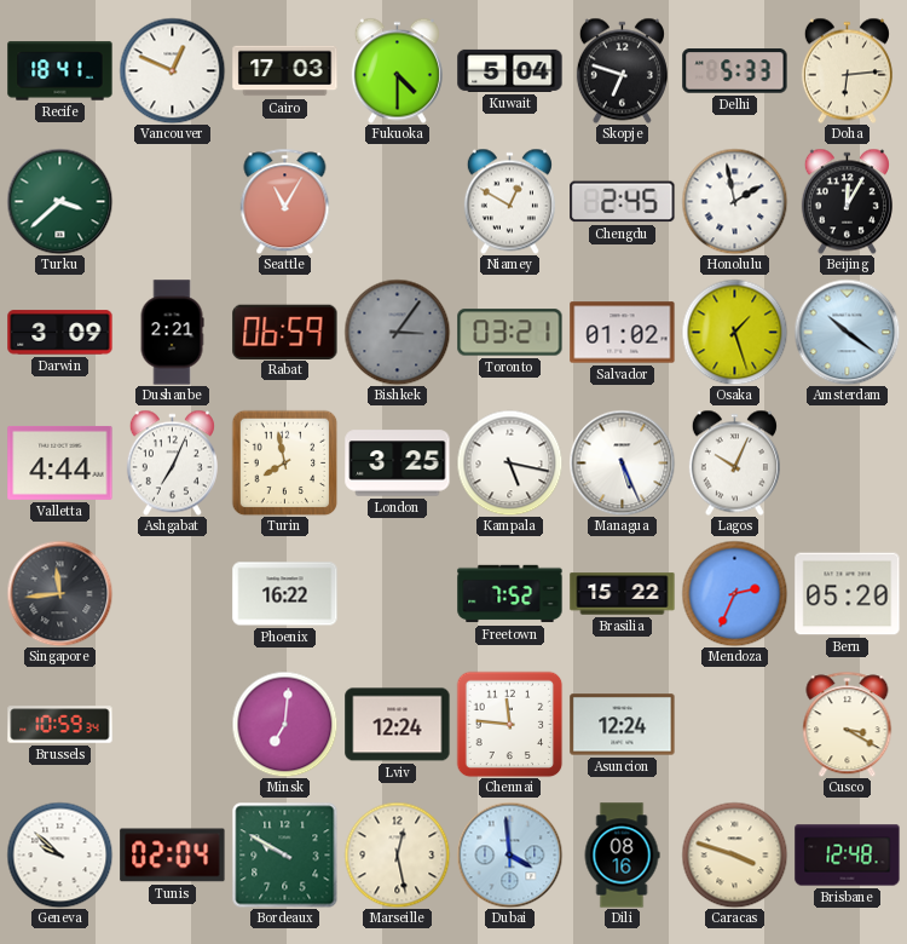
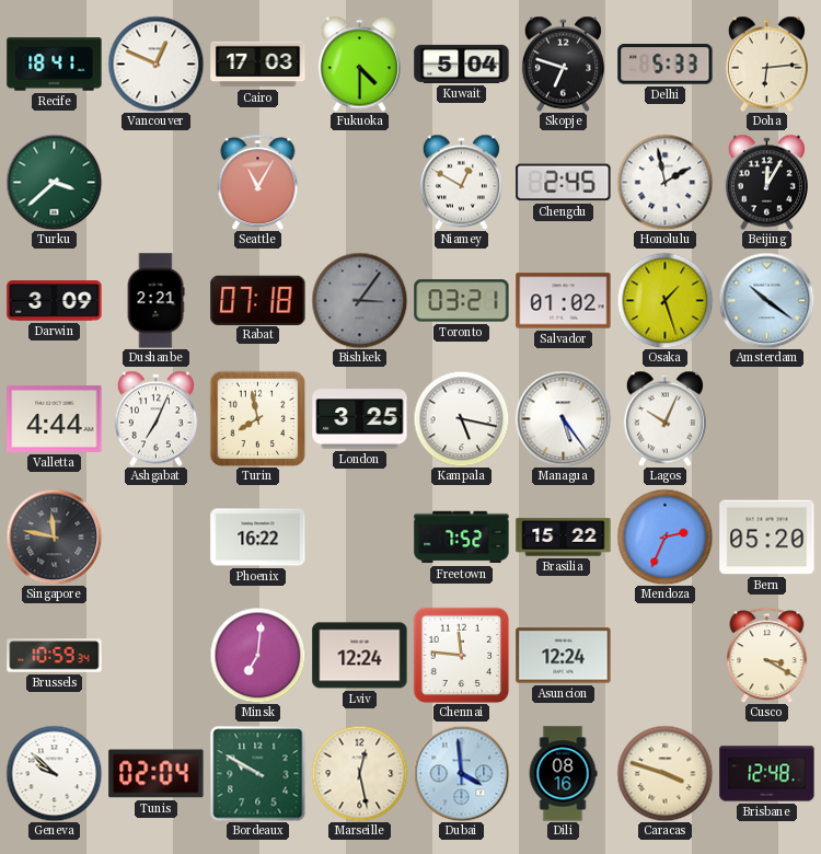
Rabat: 06:59 -> 07:18
Managua: 5:26 -> 5:24
Singapore: 11:44 -> 11:47
